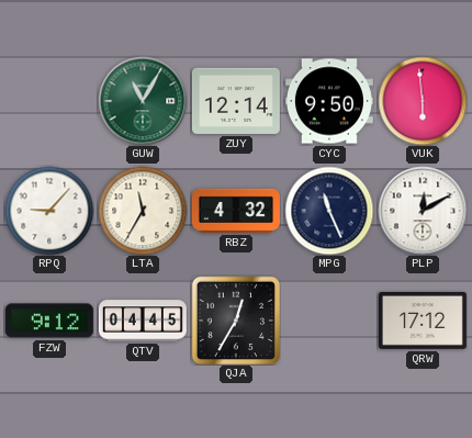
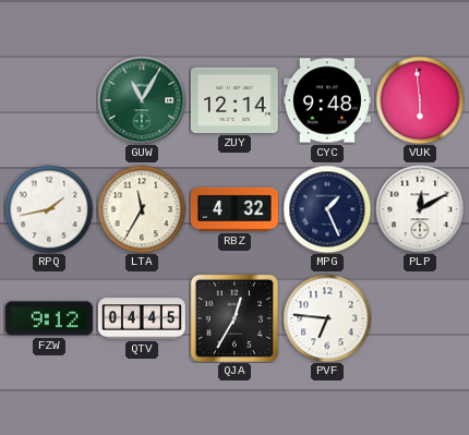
CYC: 9:50 -> 9:48
RPQ: 9:07 -> 1:43
MPG: 11:26 -> 1:26
PVF: none -> 6:46
QRW: 17:12 -> none
